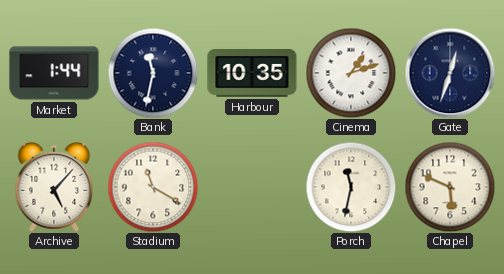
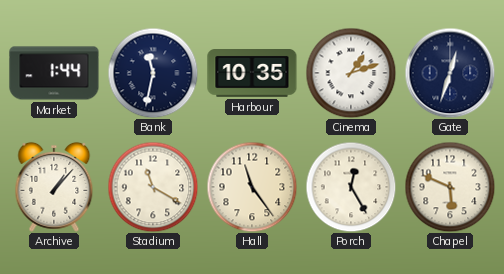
Archive: 5:07 -> 1:07
Hall: none -> 11:24
Porch: 11:32 -> 12:25
